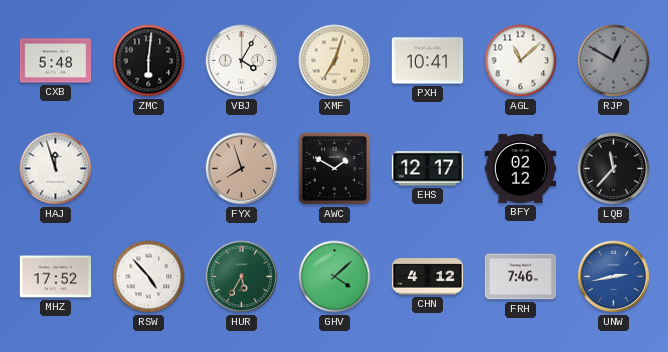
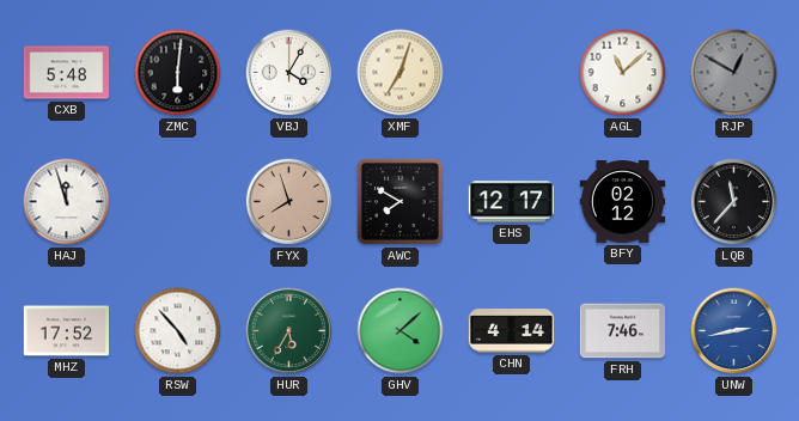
PXH: 10:41 -> none
AWC: 1:50 -> 7:50
CHN: 4:12 -> 4:14
